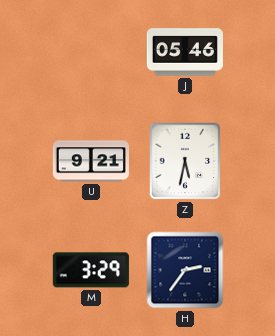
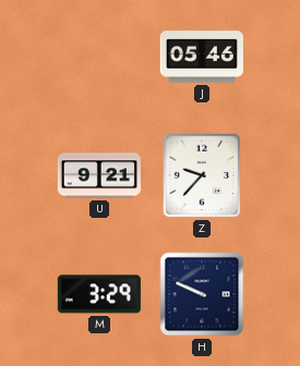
Z: 5:32 -> 9:37
H: 2:36 -> 9:49
